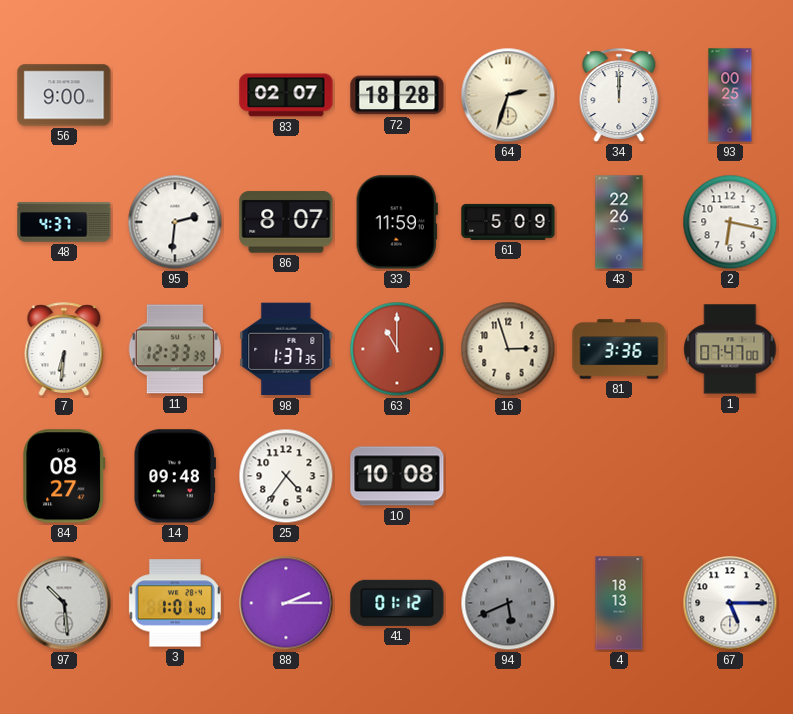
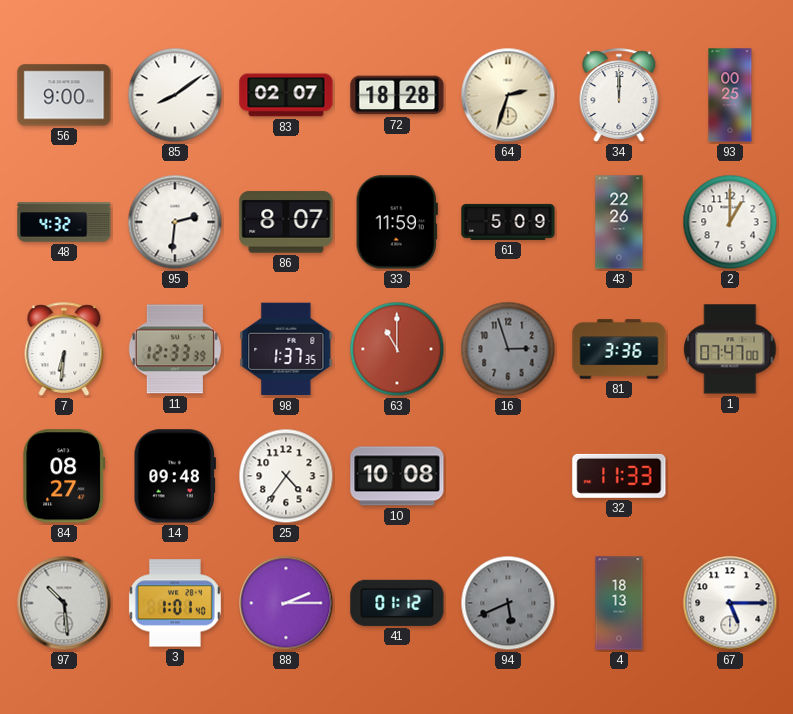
85: none -> 8:09
48: 4:37 -> 4:32
2: 6:17 -> 1:00
16 dial: cream -> grey
32: none -> 11:33
